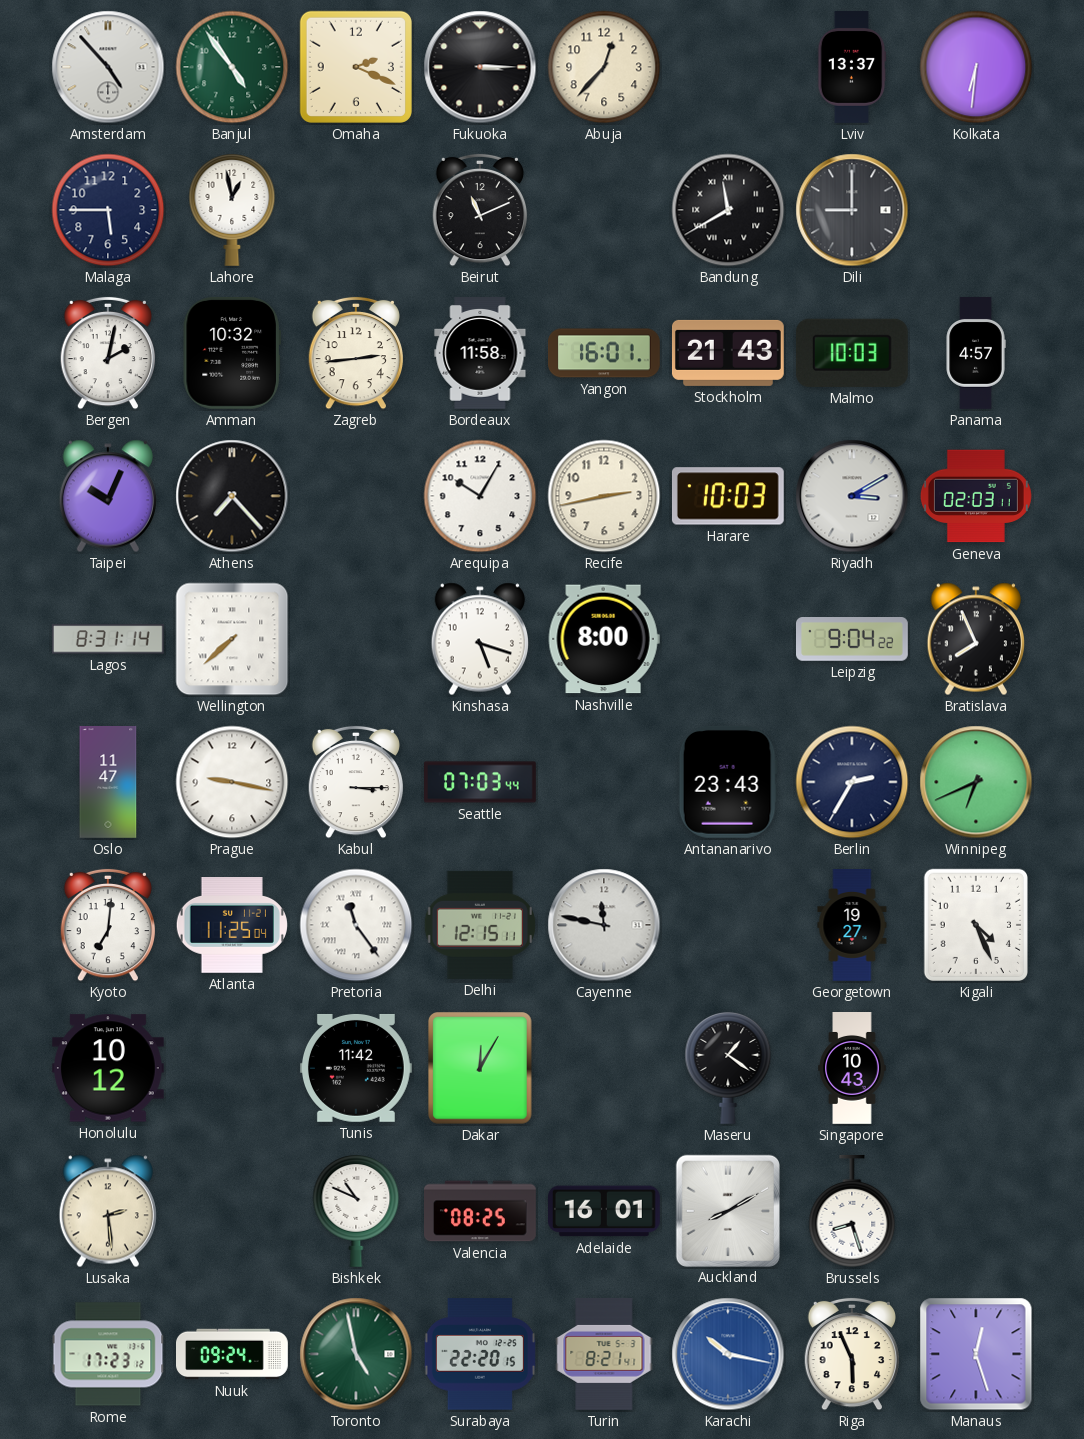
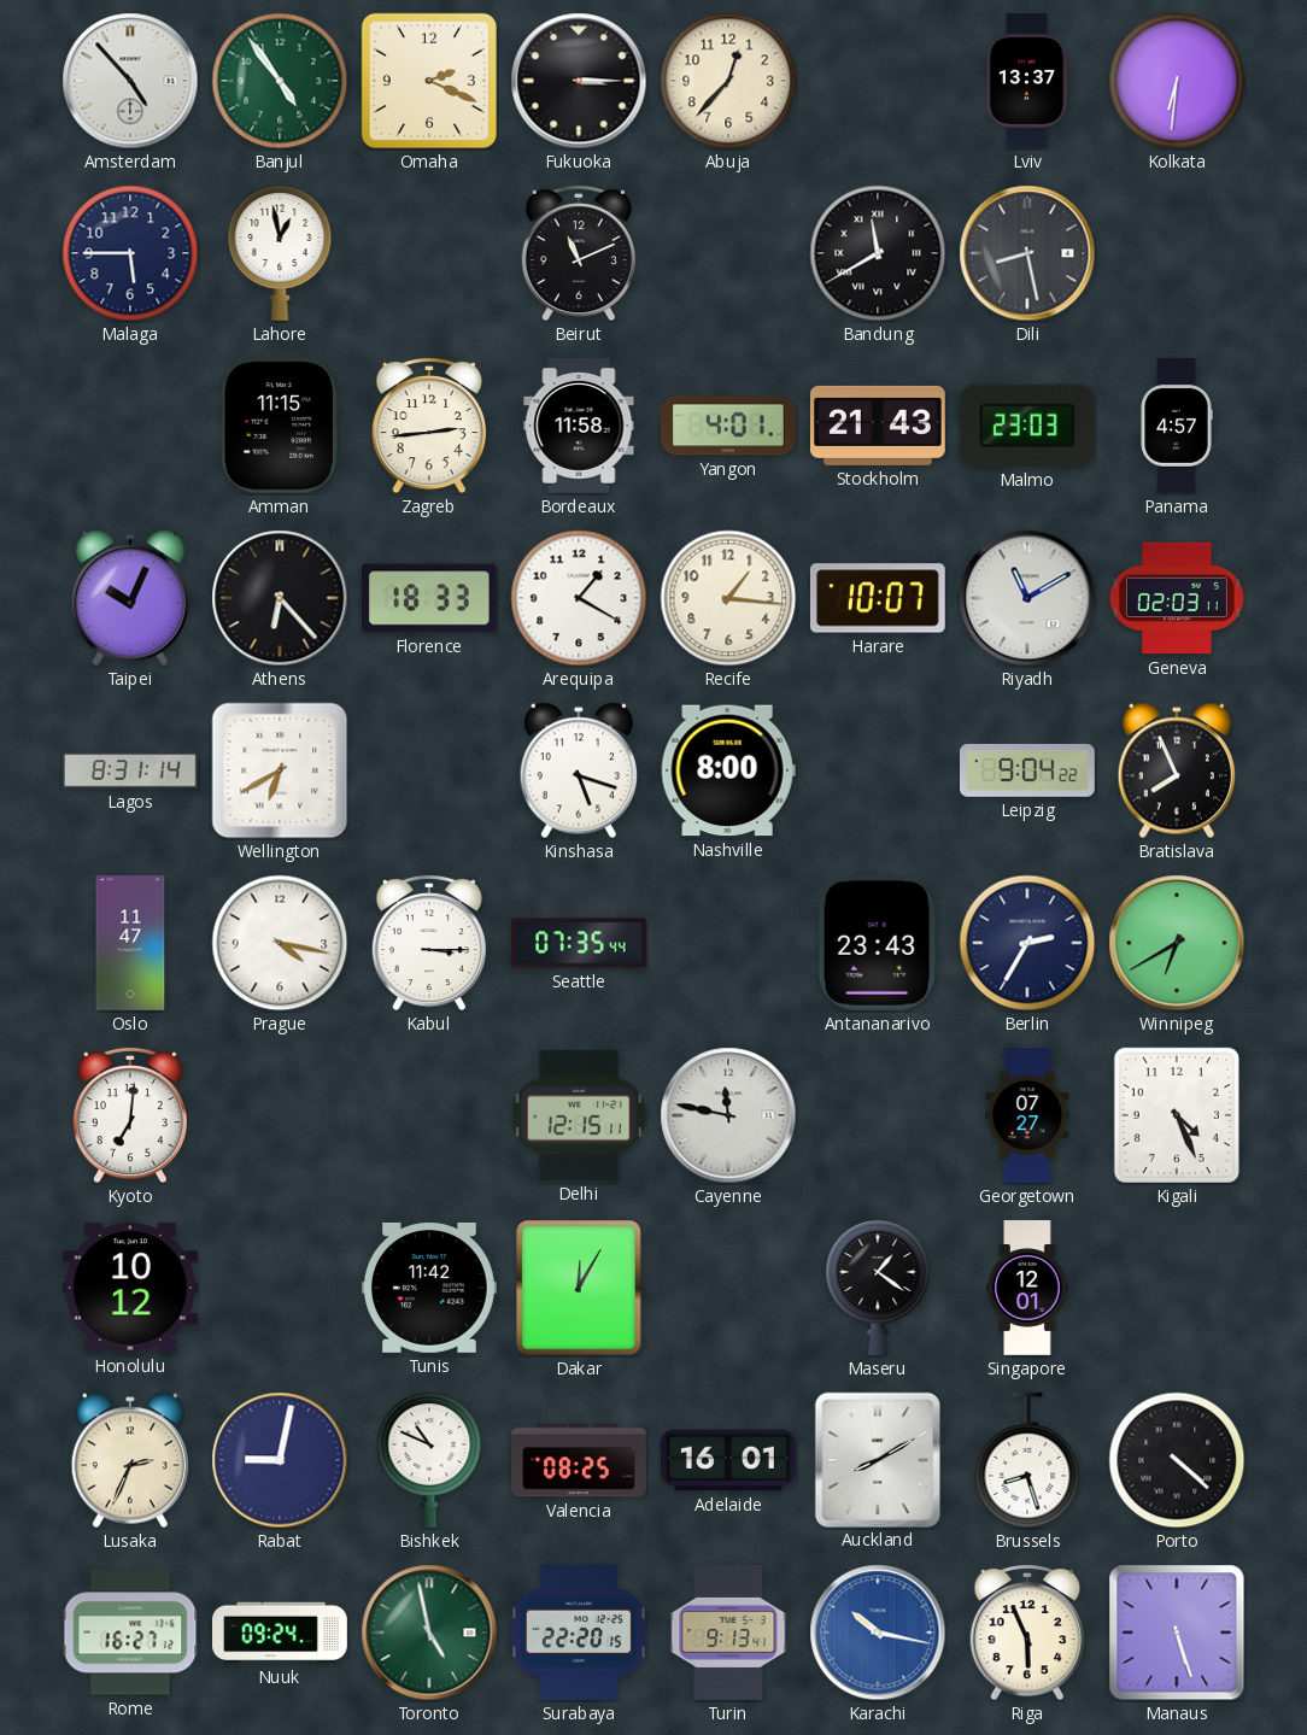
Dili: 9:00 -> 8:28
Bergen: 2:02 -> none
Amman: 10:32 -> 11:15
Yangon: 16:01 -> 4:01
Malmo: 10:03 -> 23:03
Athens: 7:23 -> 6:23
Florence: none -> 18:33
Arequipa: 10:05 -> 1:20
Recife: 2:43 -> 1:16
Harare: 10:03 -> 10:07
Riyadh: 3:10 -> 11:10
Wellington: 7:38 -> 6:40
Prague: 9:17 -> 4:17
Seattle: 07:03 -> 07:35
Winnipeg: 6:41 -> 6:40
Atlanta: 11:25 -> none
Pretoria: 11:24 -> none
Georgetown: 19:27 -> 07:27
Singapore: 10:43 -> 12:01
Lusaka: 2:29 -> 2:34
Rabat: none -> 9:02
Porto: none -> 4:22
Rome: 17:23 -> 16:27
Turin: 8:21 -> 9:13
Manaus: 12:27 -> 5:27
